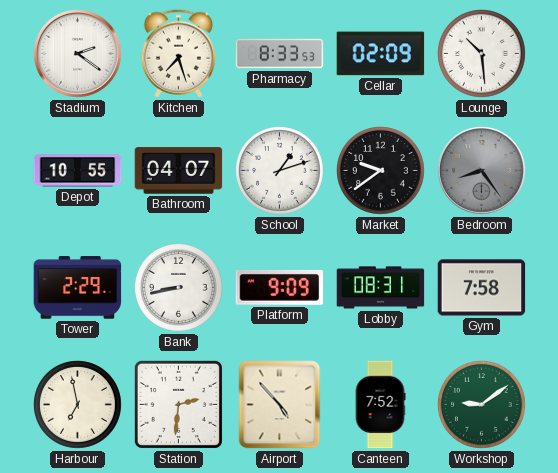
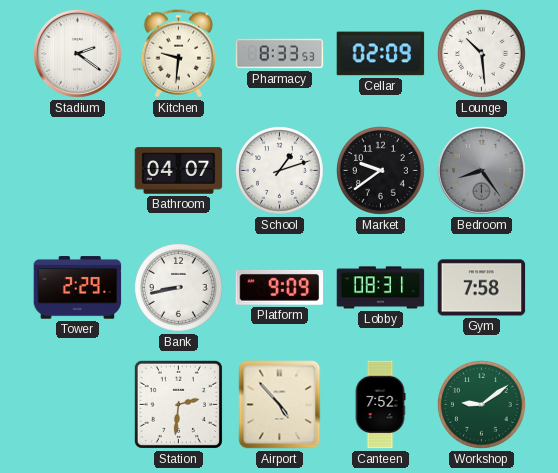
Kitchen: 7:27 -> 9:31
Depot: 10:55 -> none
Harbour: 6:58 -> none
